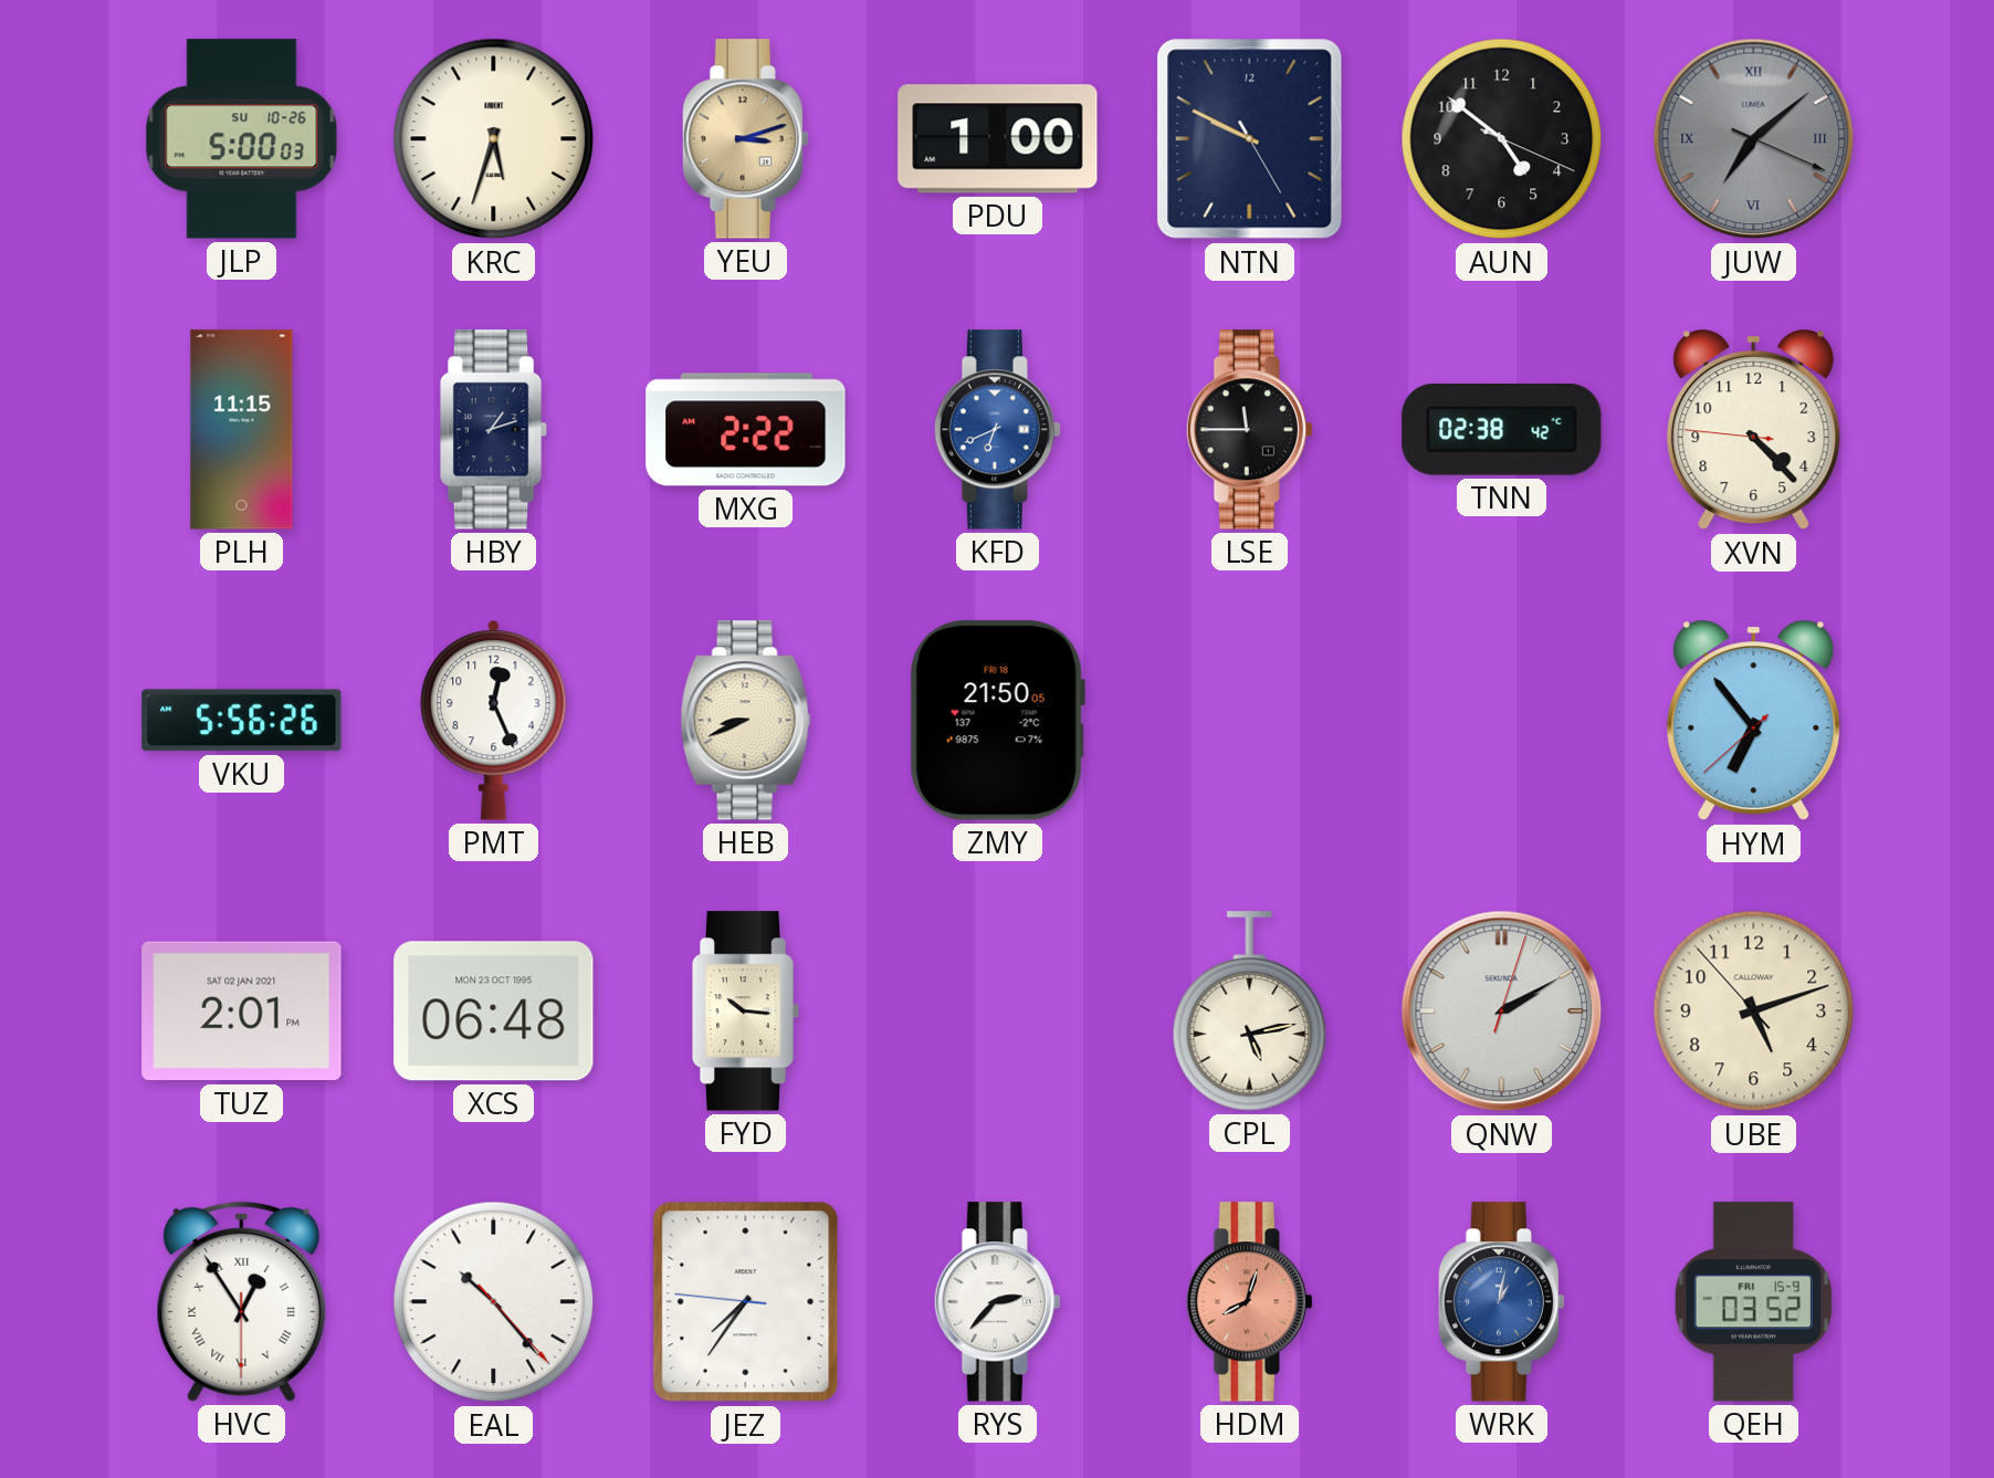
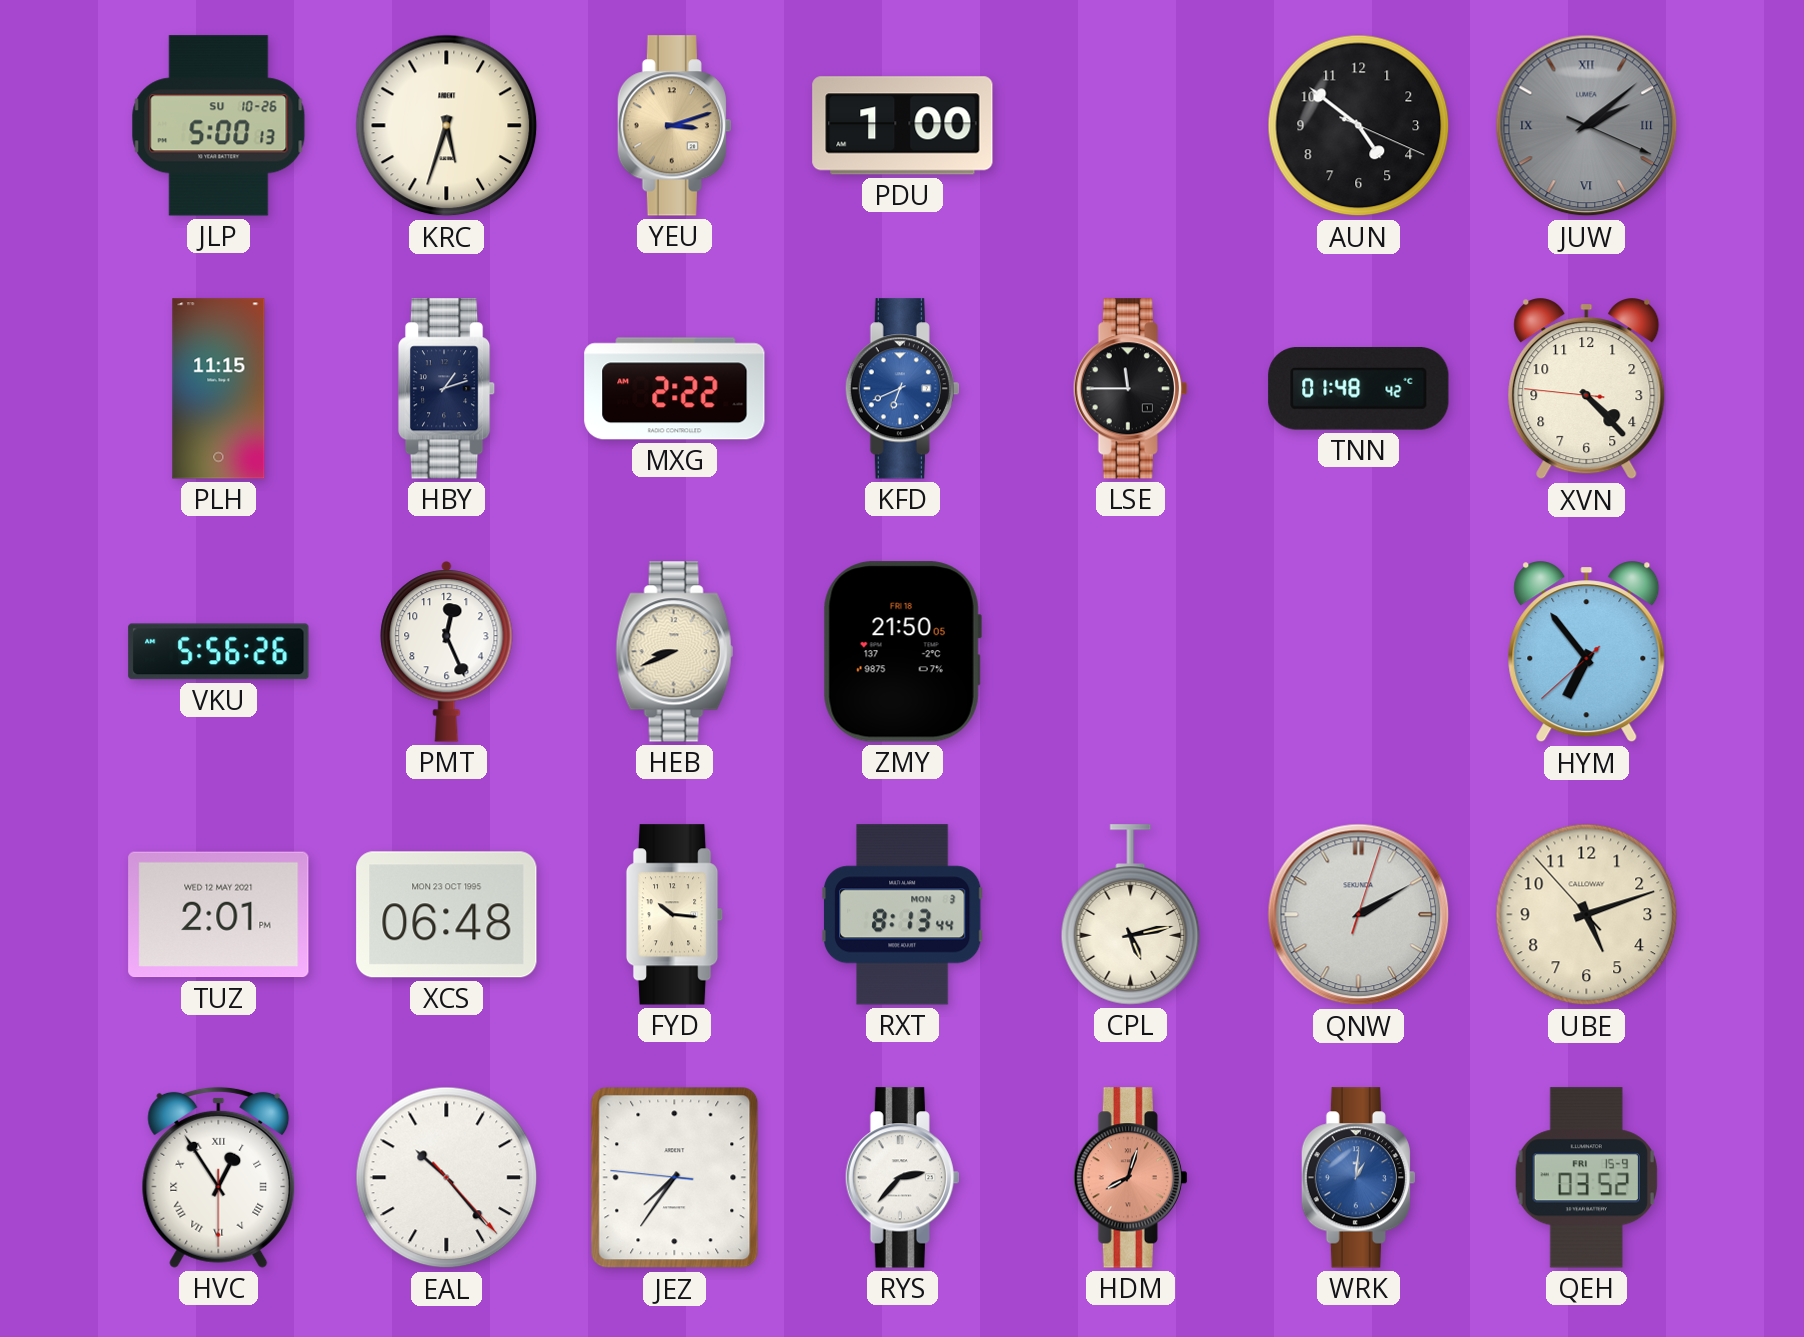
JLP: 5:00:03 -> 5:00:13
NTN: 9:49 -> none
JUW: 7:08 -> 2:08
TNN: 02:38 -> 01:48
TUZ date: SAT 02 JAN 2021 -> WED 12 MAY 2021
RXT: none -> 8:13
WRK: 1:02 -> 1:01
